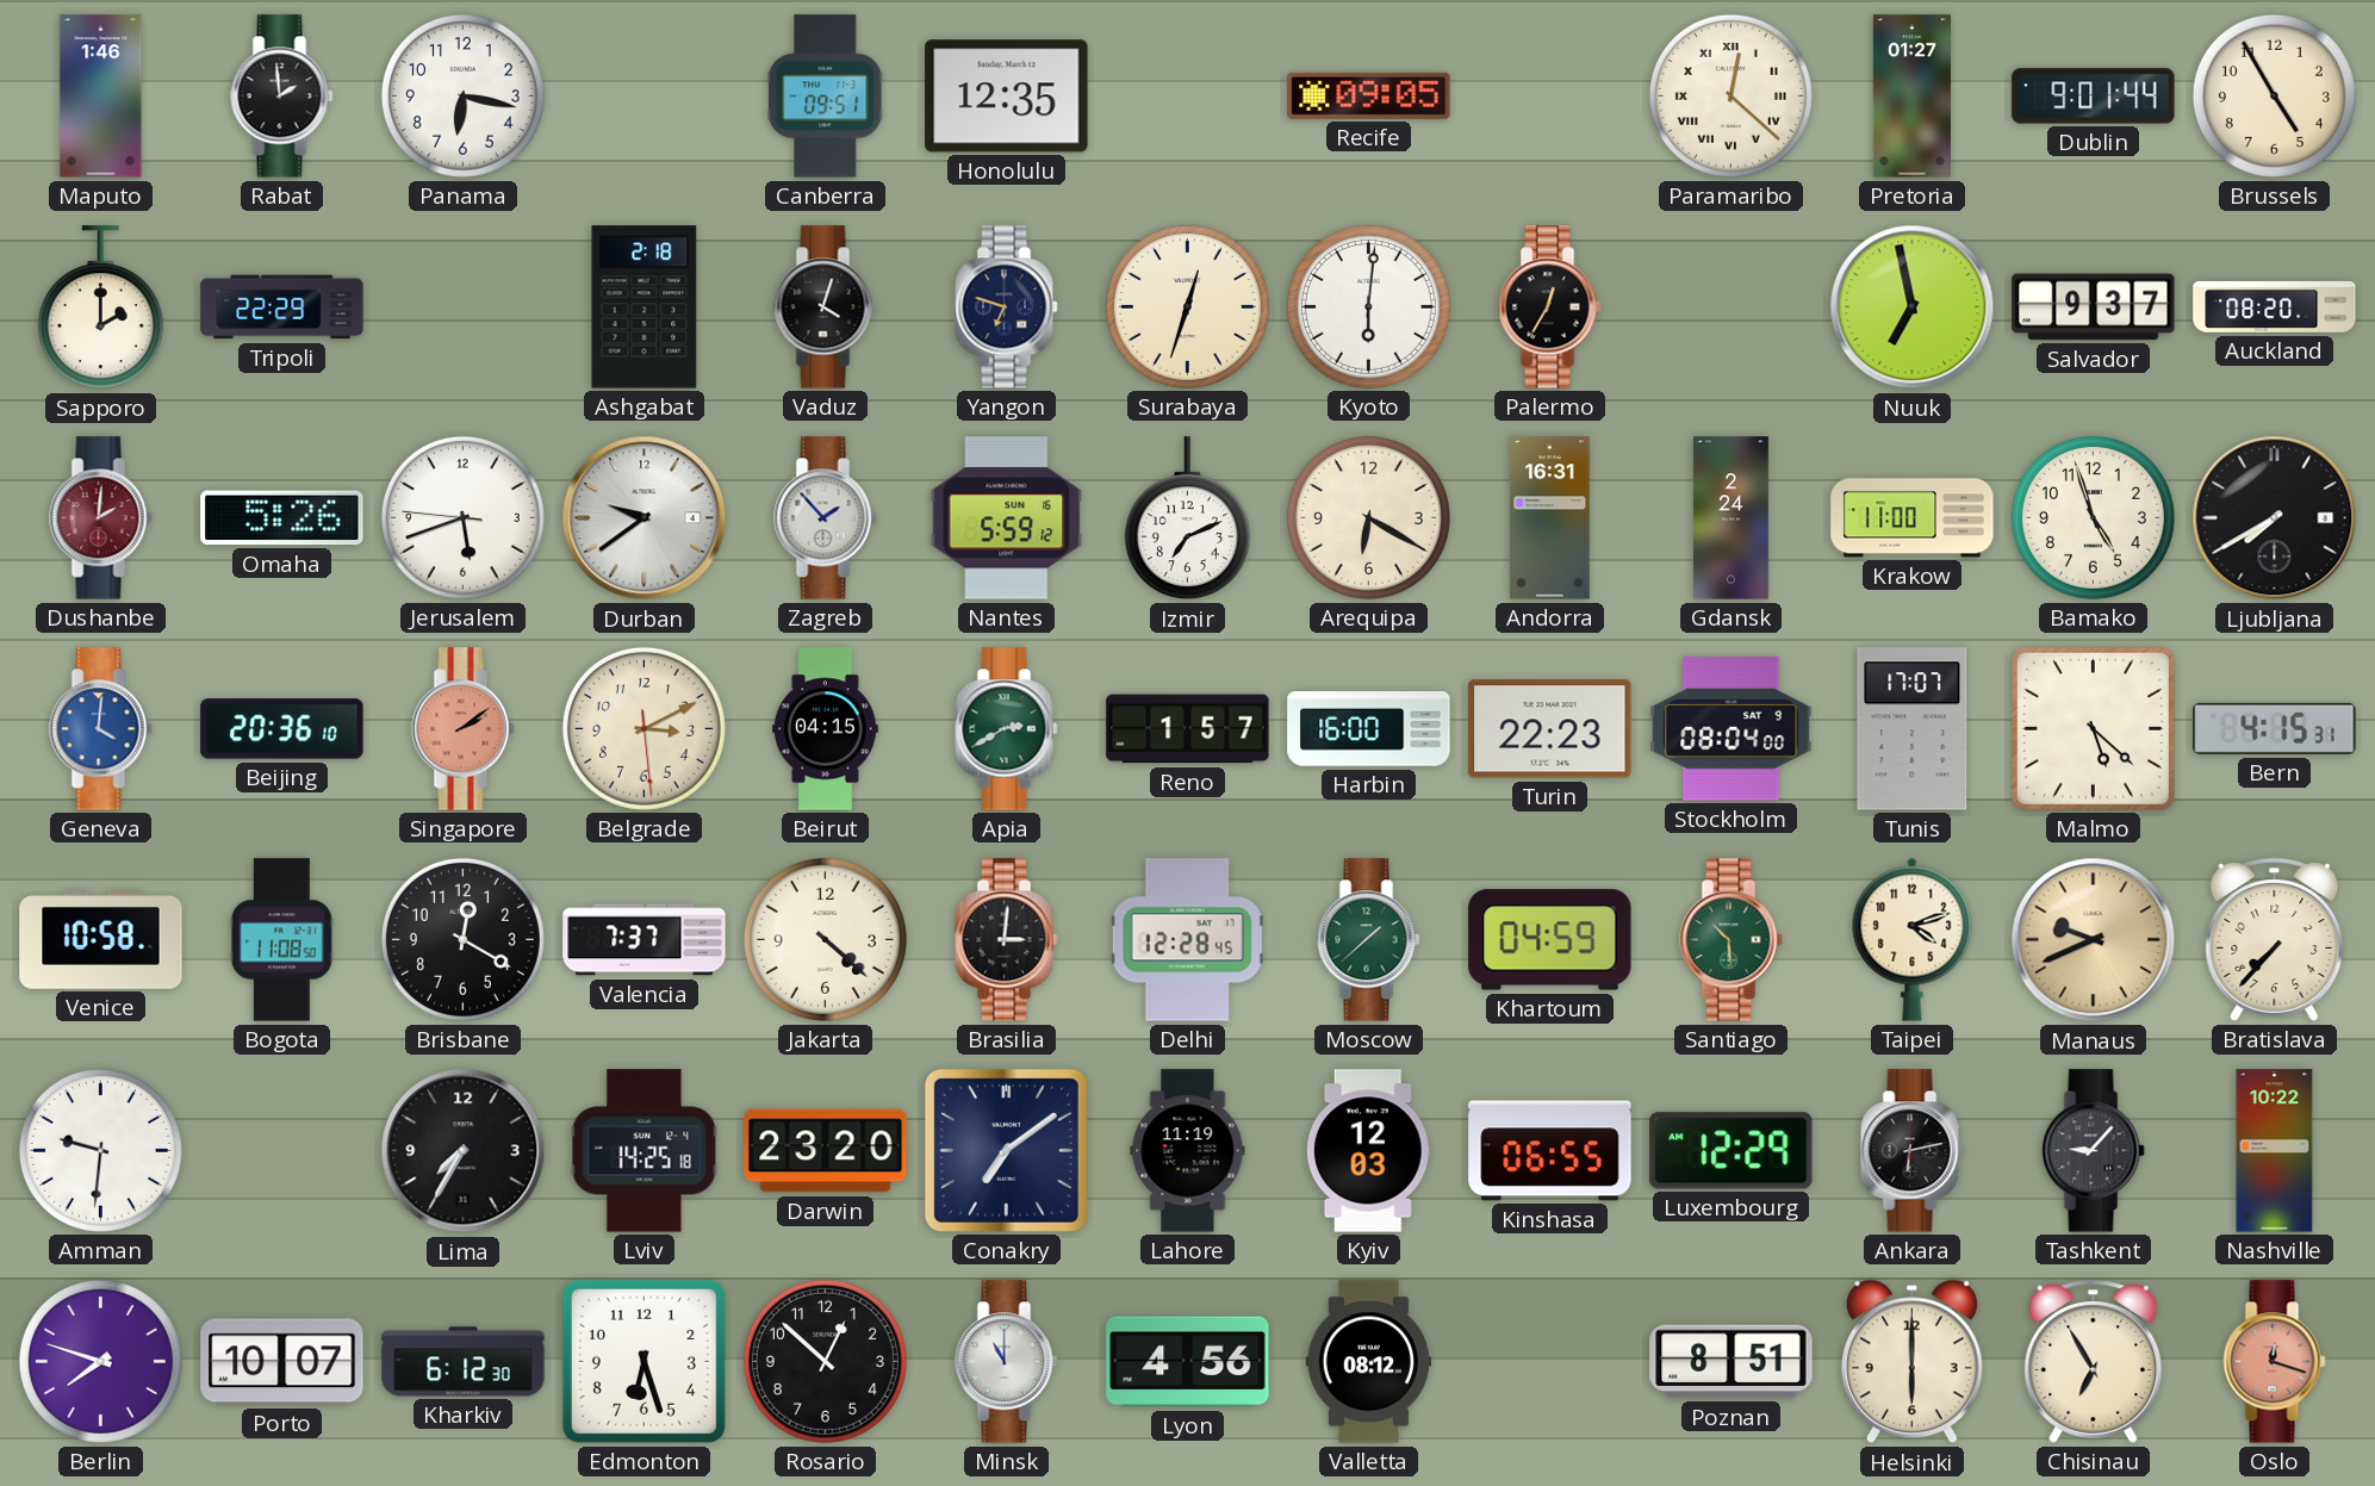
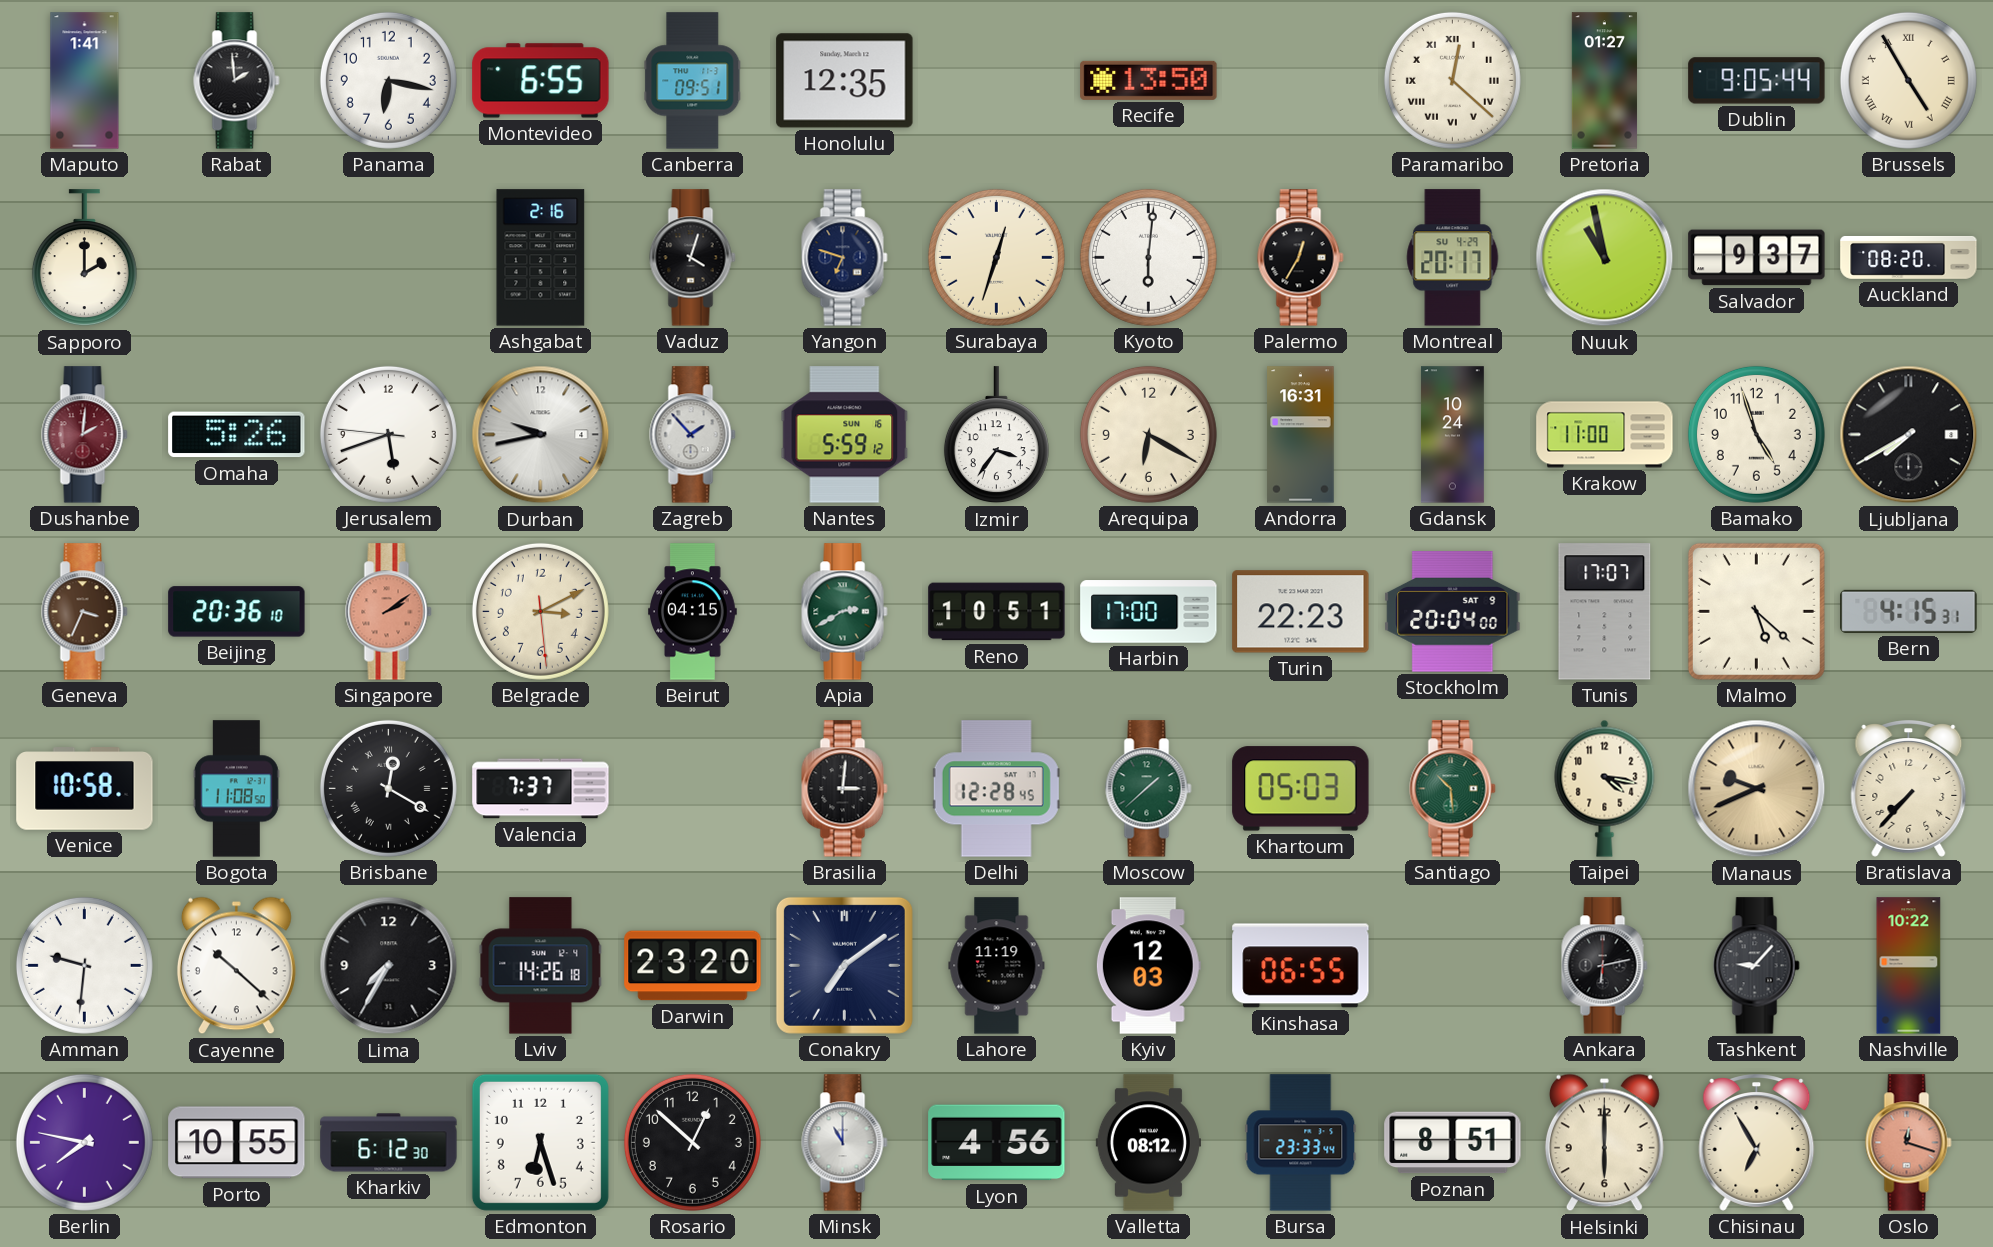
Maputo: 1:46 -> 1:41
Montevideo: none -> 6:55
Recife: 09:05 -> 13:50
Dublin: 9:01 -> 9:05
Brussels numerals: Arabic -> Roman
Tripoli: 22:29 -> none
Ashgabat: 2:18 -> 2:16
Montreal: none -> 20:17
Nuuk: 6:58 -> 10:58
Durban: 9:39 -> 9:43
Izmir: 7:11 -> 3:36
Gdansk: 2:24 -> 10:24
Geneva: 4:01 -> 3:34
Geneva dial: blue -> brown
Reno: 1:57 -> 10:51
Harbin: 16:00 -> 17:00
Stockholm: 08:04 -> 20:04
Brisbane numerals: Arabic -> Roman
Jakarta: 4:22 -> none
Khartoum: 04:59 -> 05:03
Taipei: 4:12 -> 4:17
Cayenne: none -> 10:22
Lviv: 14:25 -> 14:26
Luxembourg: 12:29 -> none
Berlin: 7:48 -> 7:47
Porto: 10:07 -> 10:55
Bursa: none -> 23:33
